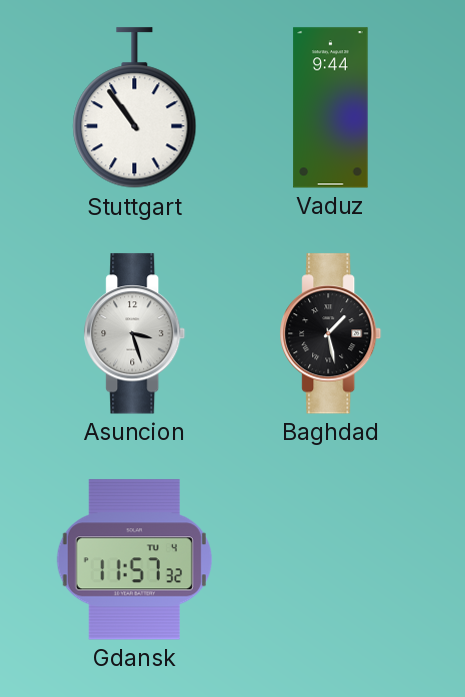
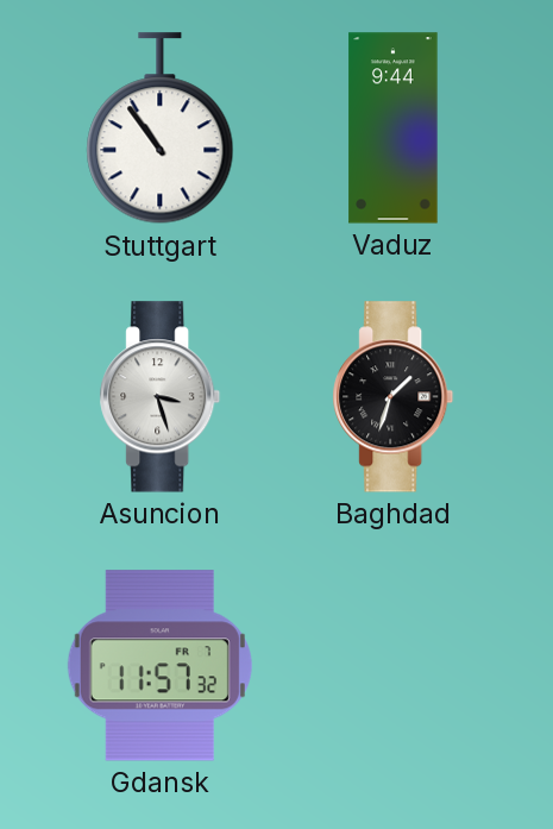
Baghdad: 1:28 -> 1:33
Gdansk date: TU 4 -> FR 7
